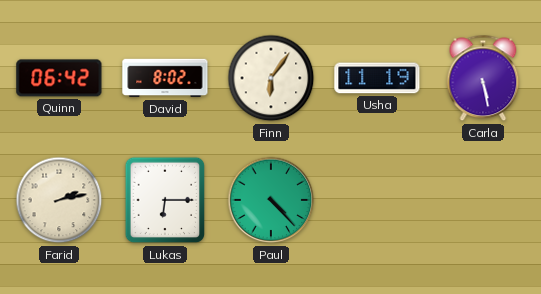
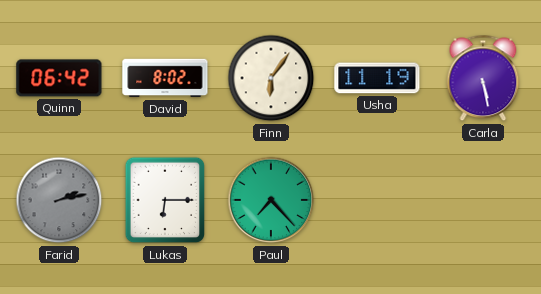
Farid dial: cream -> grey
Paul: 4:23 -> 7:23
